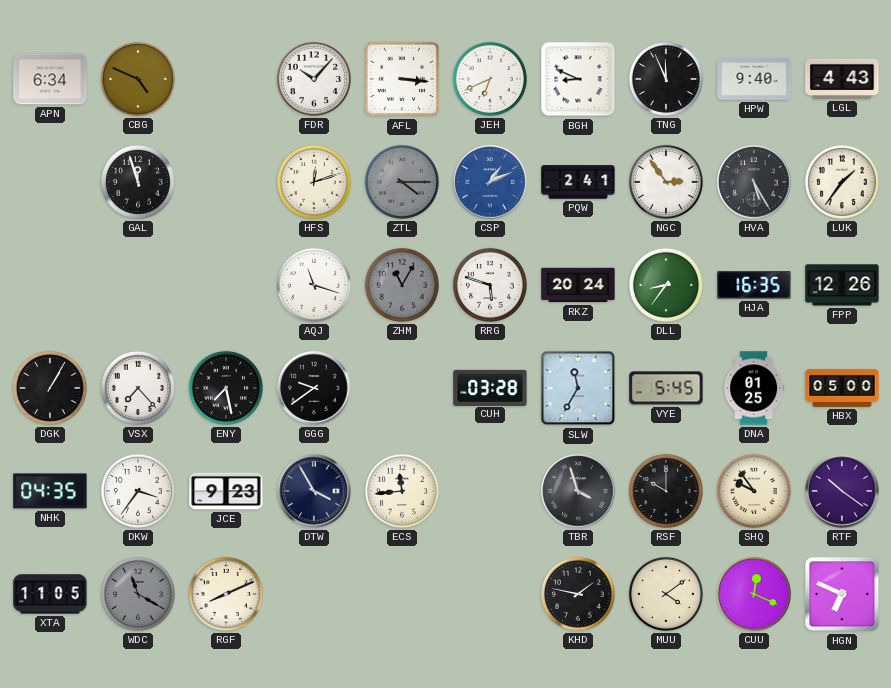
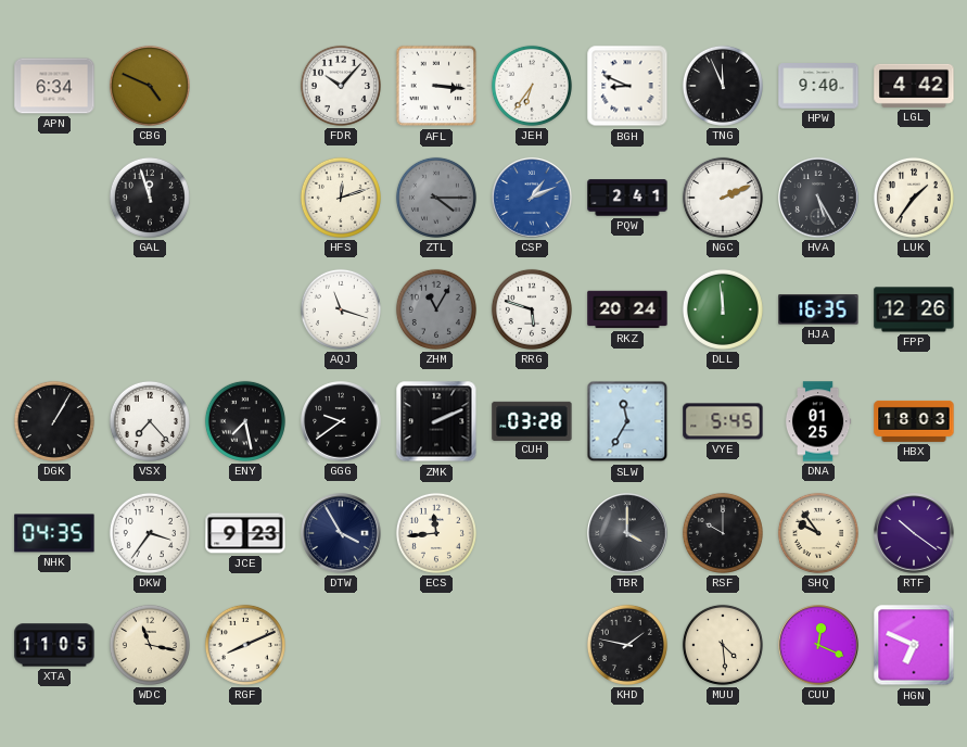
JEH: 6:41 -> 6:36
LGL: 4:43 -> 4:42
NGC: 2:54 -> 2:11
DLL: 8:36 -> 11:59
ZMK: none -> 2:11
HBX: 05:00 -> 18:03
TBR: 3:57 -> 4:00
WDC: 11:20 -> 11:17
WDC dial: grey -> cream
MUU: 4:09 -> 4:29
